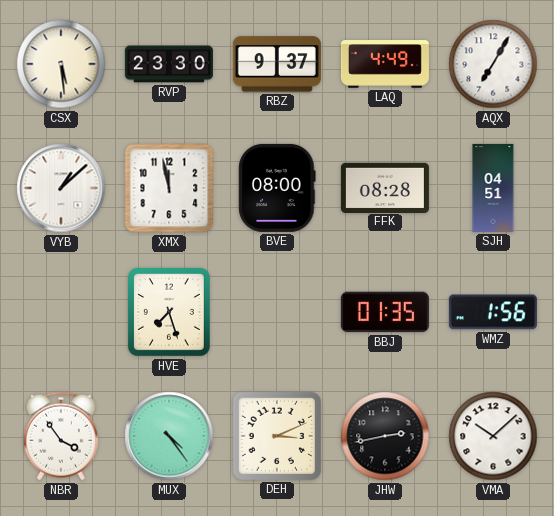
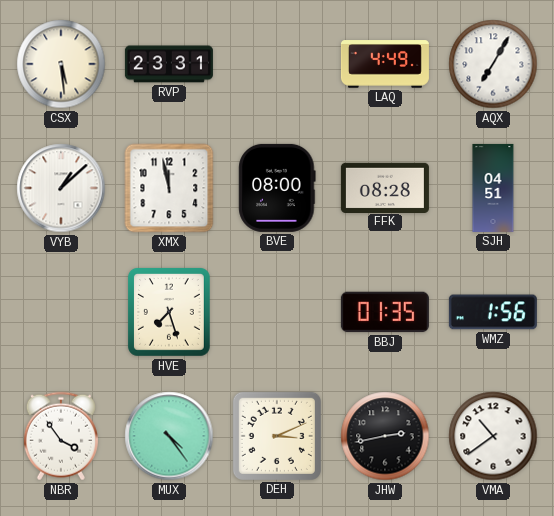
RVP: 23:30 -> 23:31
RBZ: 9:37 -> none
VMA: 10:08 -> 10:39
